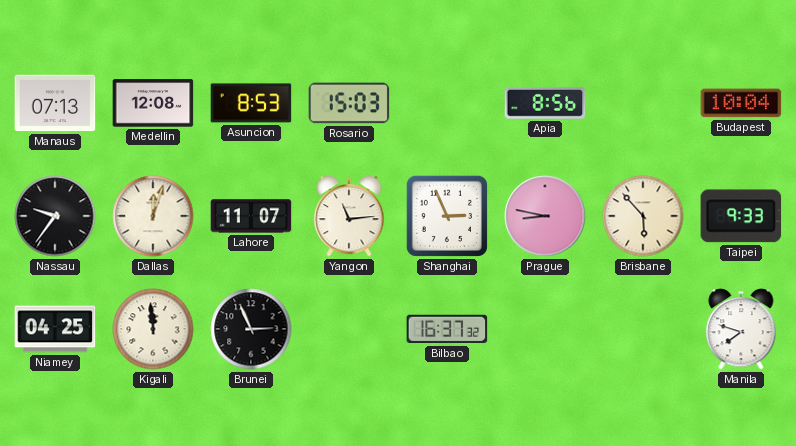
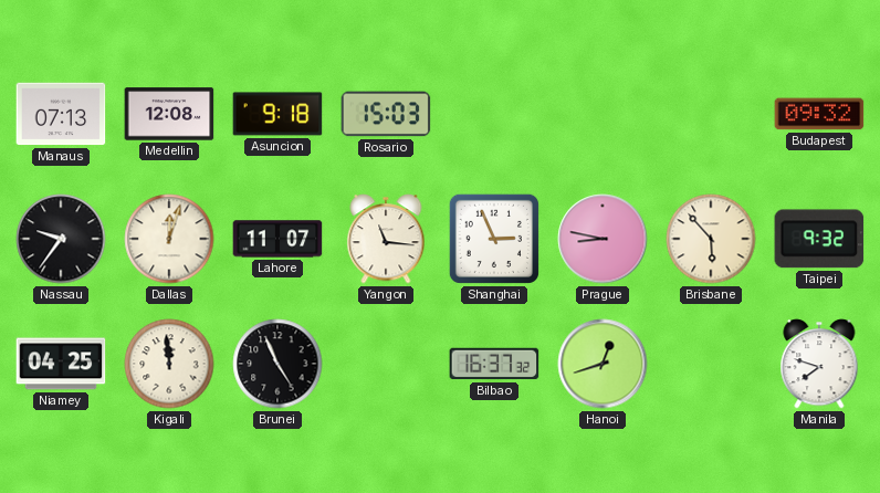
Asuncion: 8:53 -> 9:18
Apia: 8:56 -> none
Budapest: 10:04 -> 09:32
Yangon: 11:14 -> 11:16
Taipei: 9:33 -> 9:32
Brunei: 2:56 -> 4:56
Hanoi: none -> 12:42
